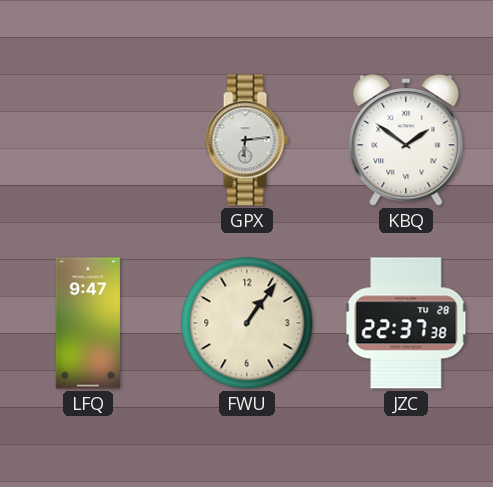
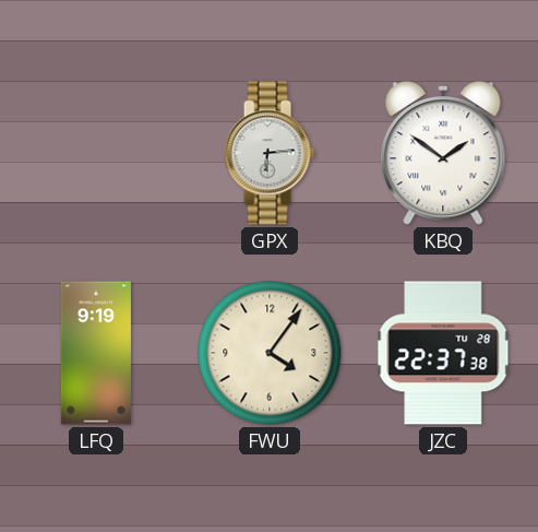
LFQ: 9:47 -> 9:19
FWU: 1:06 -> 4:06
